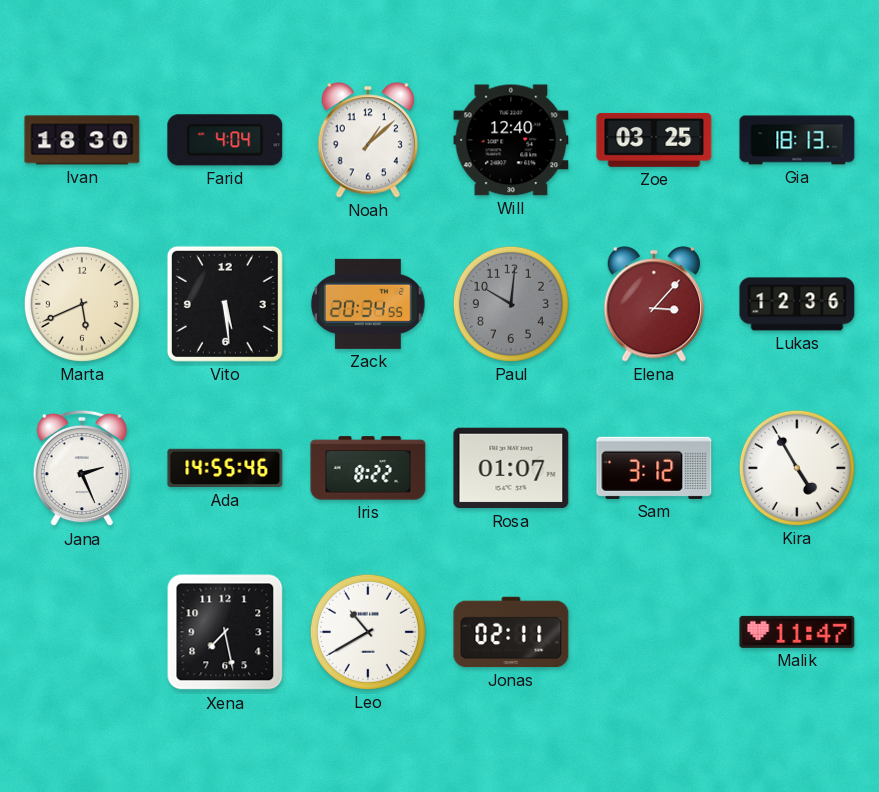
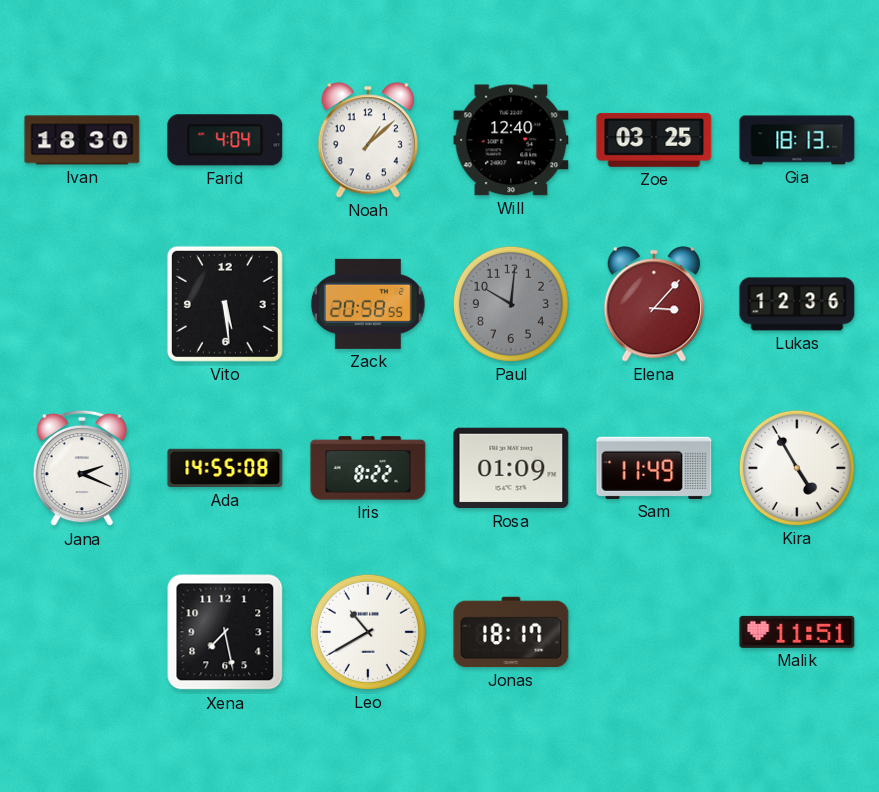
Marta: 5:41 -> none
Zack: 20:34 -> 20:58
Jana: 2:26 -> 2:19
Ada: 14:55:46 -> 14:55:08
Rosa: 01:07 -> 01:09
Sam: 3:12 -> 11:49
Jonas: 02:11 -> 18:17
Malik: 11:47 -> 11:51
